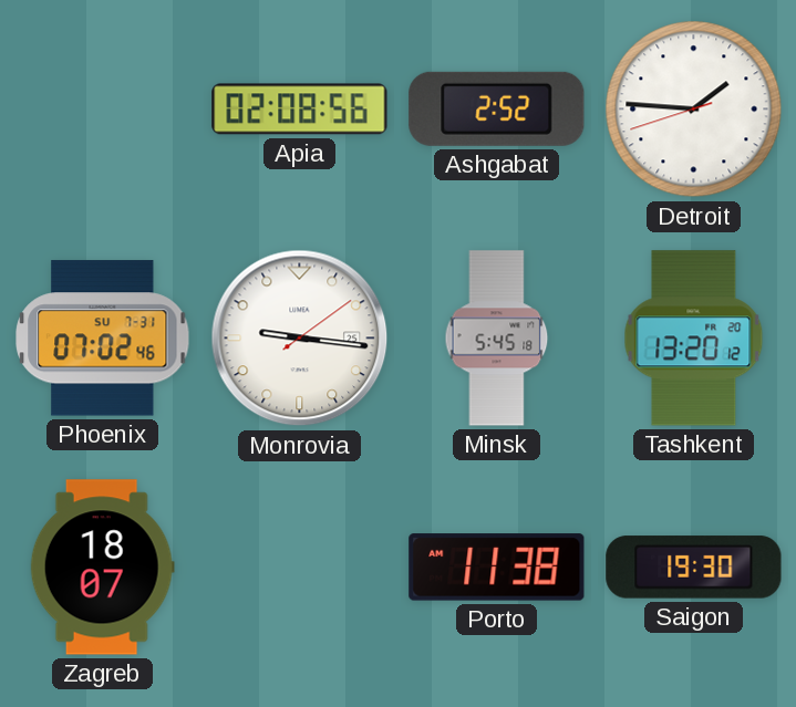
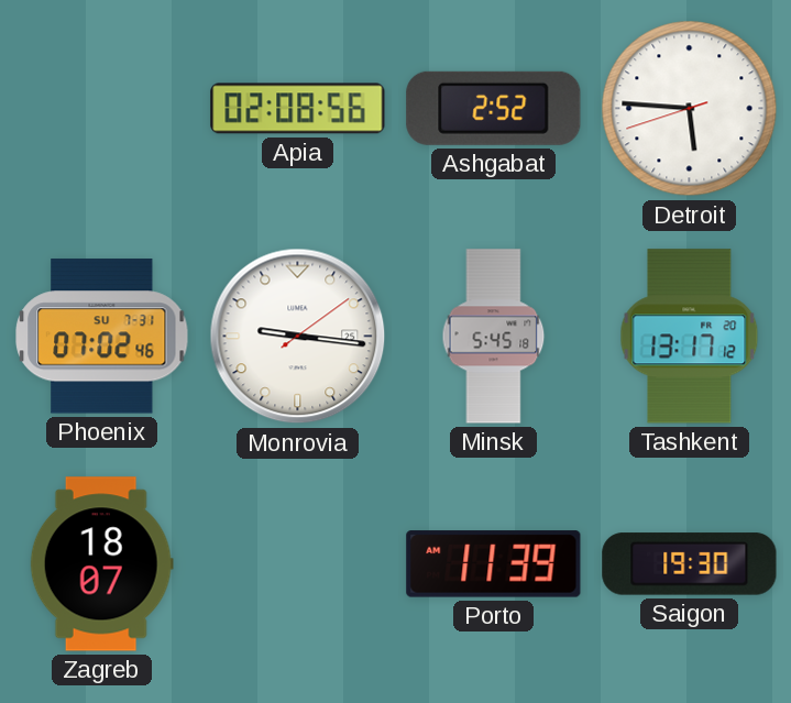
Detroit: 1:45 -> 5:45
Tashkent: 13:20 -> 13:17
Porto: 11:38 -> 11:39
